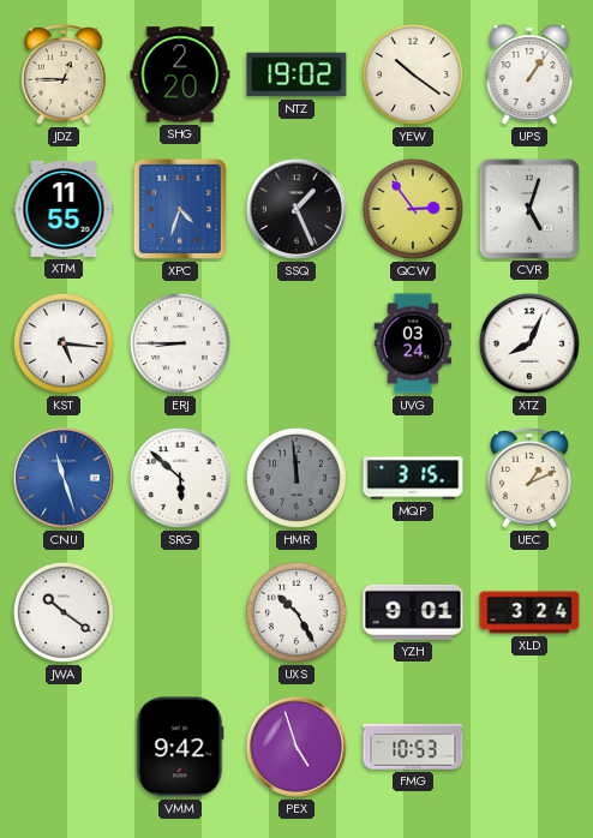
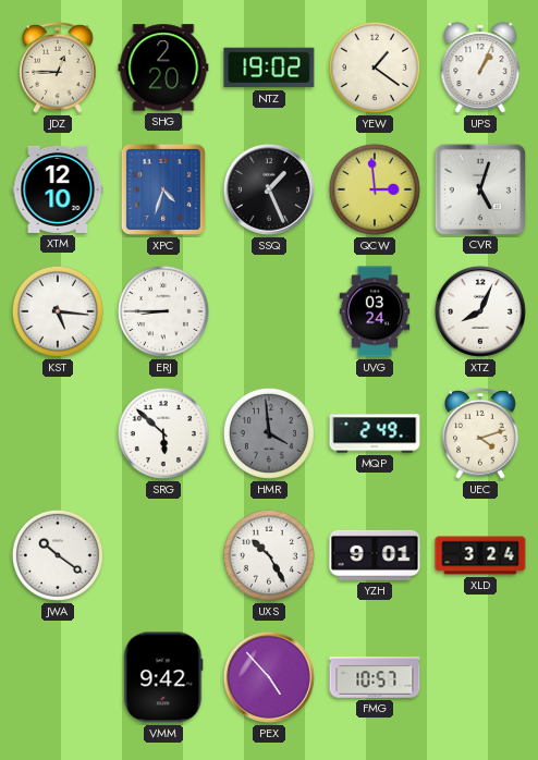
YEW: 10:21 -> 1:21
UPS: 1:06 -> 1:04
XTM: 11:55 -> 12:10
QCW: 2:54 -> 2:59
CNU: 11:27 -> none
HMR: 11:59 -> 3:59
MQP: 3:15 -> 2:49
UEC: 1:11 -> 4:12
PEX: 4:57 -> 4:53
FMG: 10:53 -> 10:57
